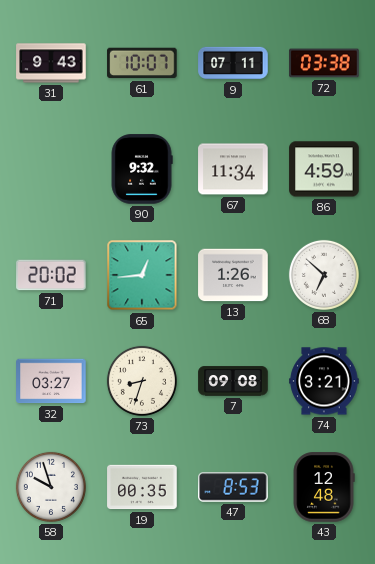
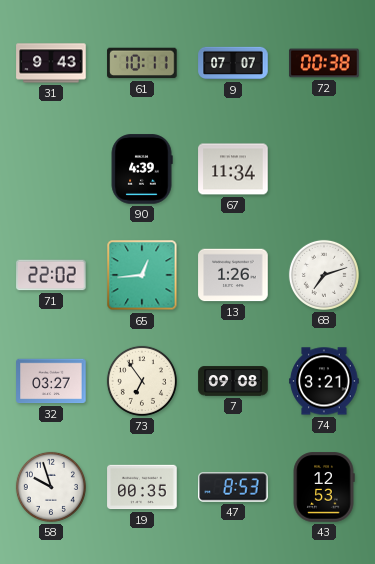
61: 10:07 -> 10:11
9: 07:11 -> 07:07
72: 03:38 -> 00:38
90: 9:32 -> 4:39
86: 4:59 -> none
71: 20:02 -> 22:02
68: 6:52 -> 7:12
73: 8:33 -> 6:54
43: 12:48 -> 12:53
